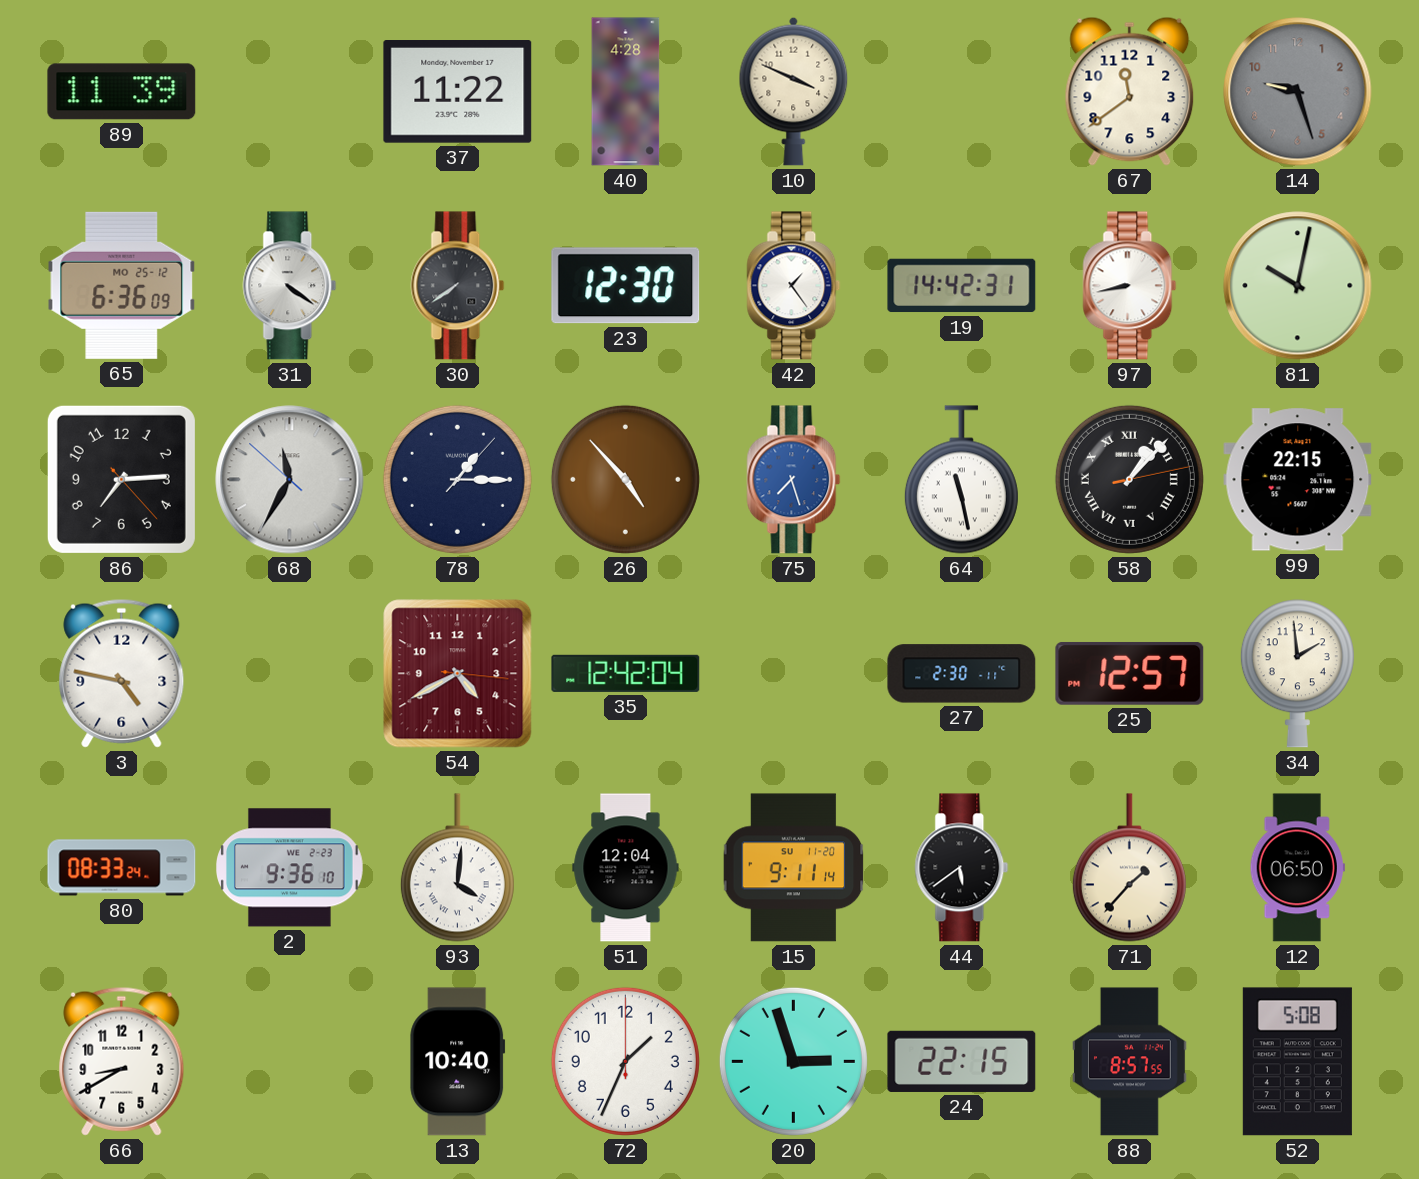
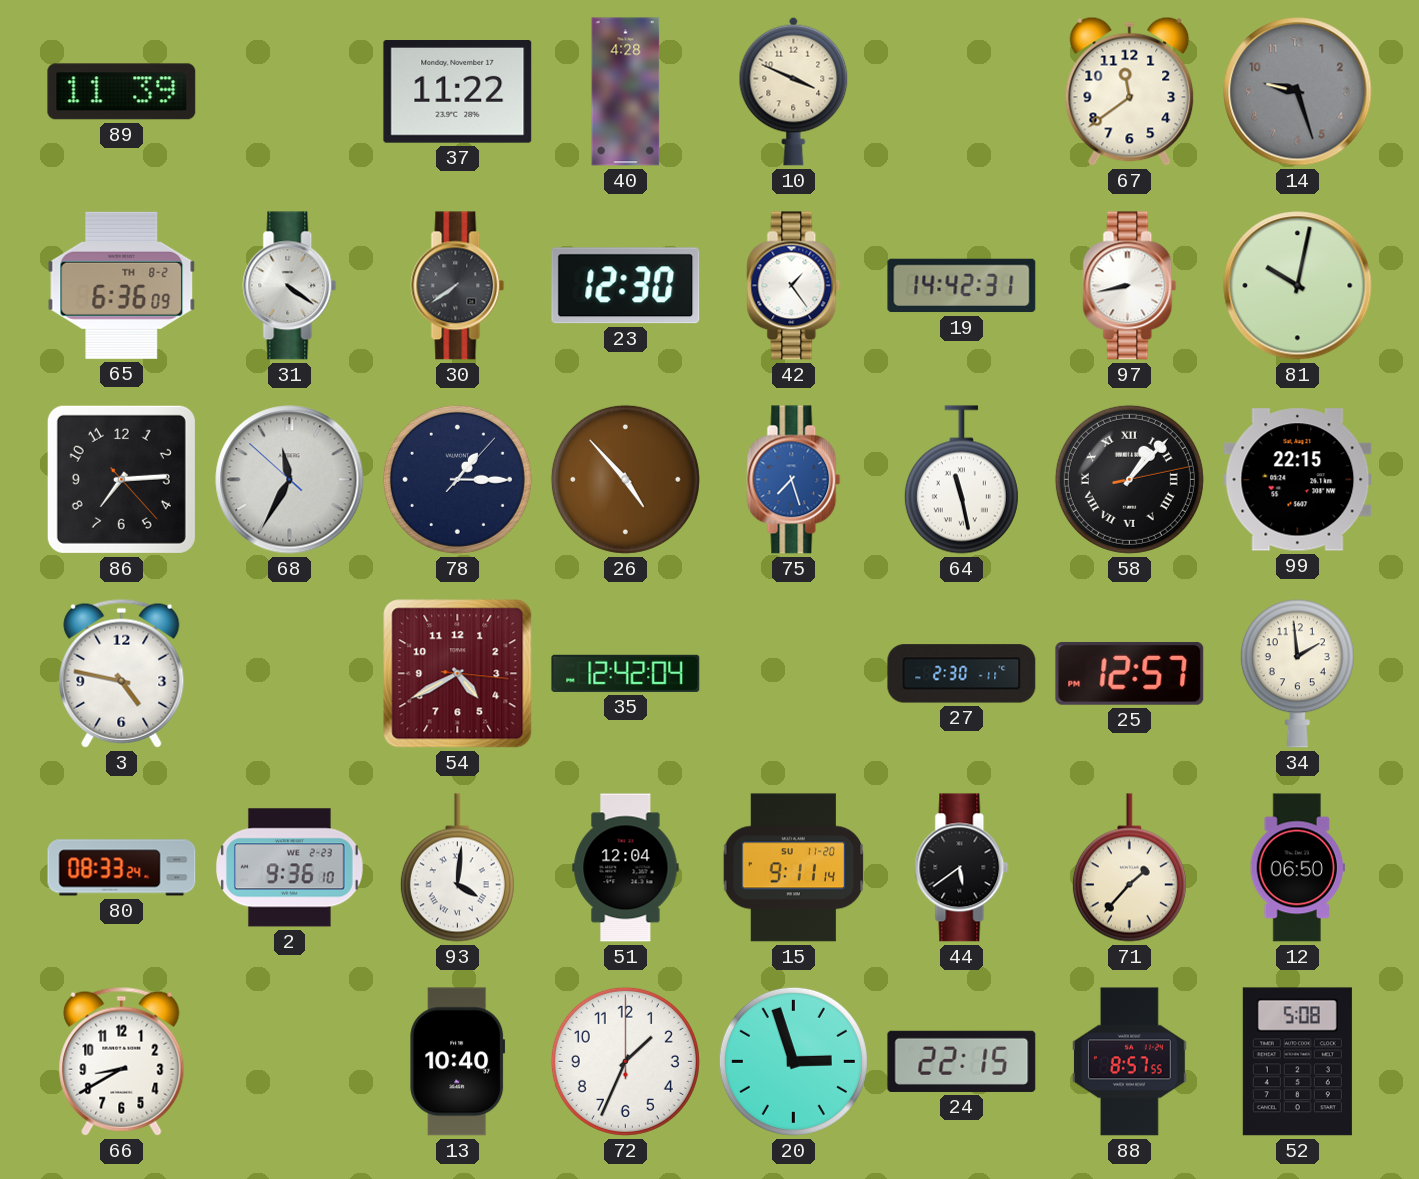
65 date: MO 25-12 -> TH 8-2
